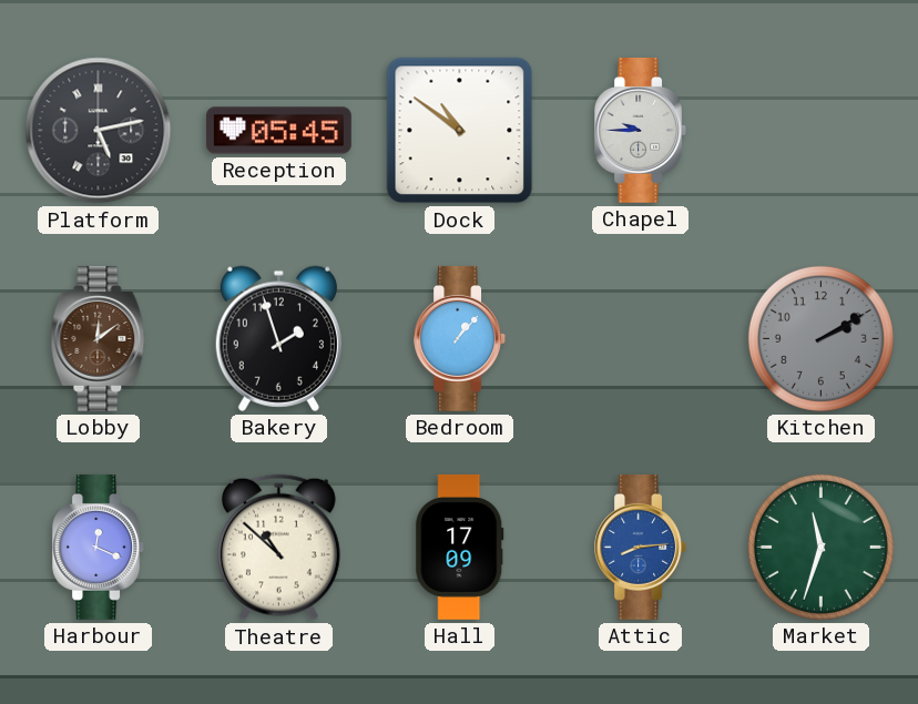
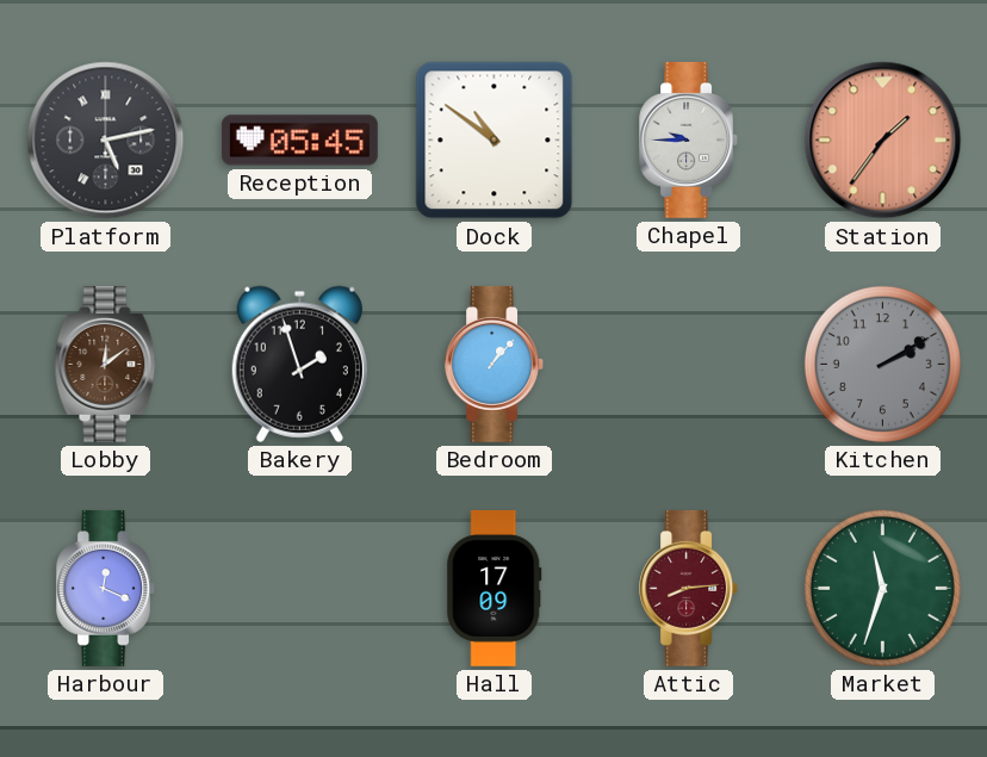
Station: none -> 1:36
Theatre: 10:52 -> none
Attic dial: blue -> burgundy
